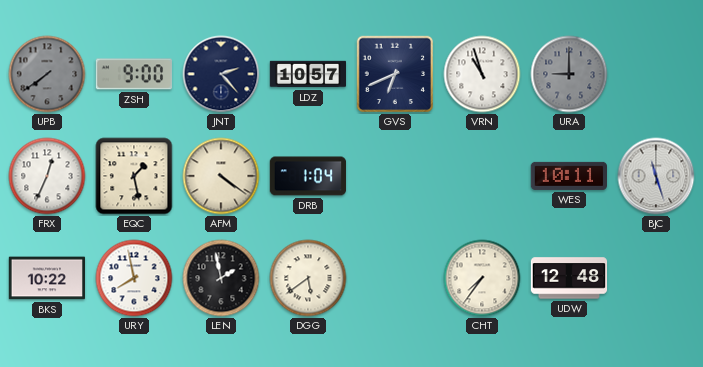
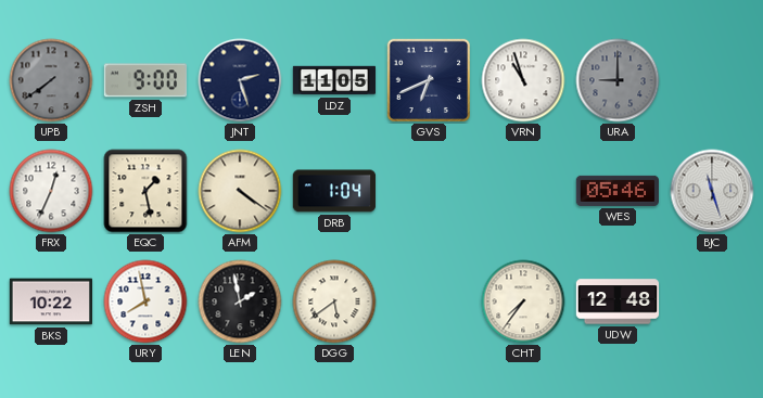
JNT: 2:23 -> 2:27
LDZ: 10:57 -> 11:05
WES: 10:11 -> 05:46
